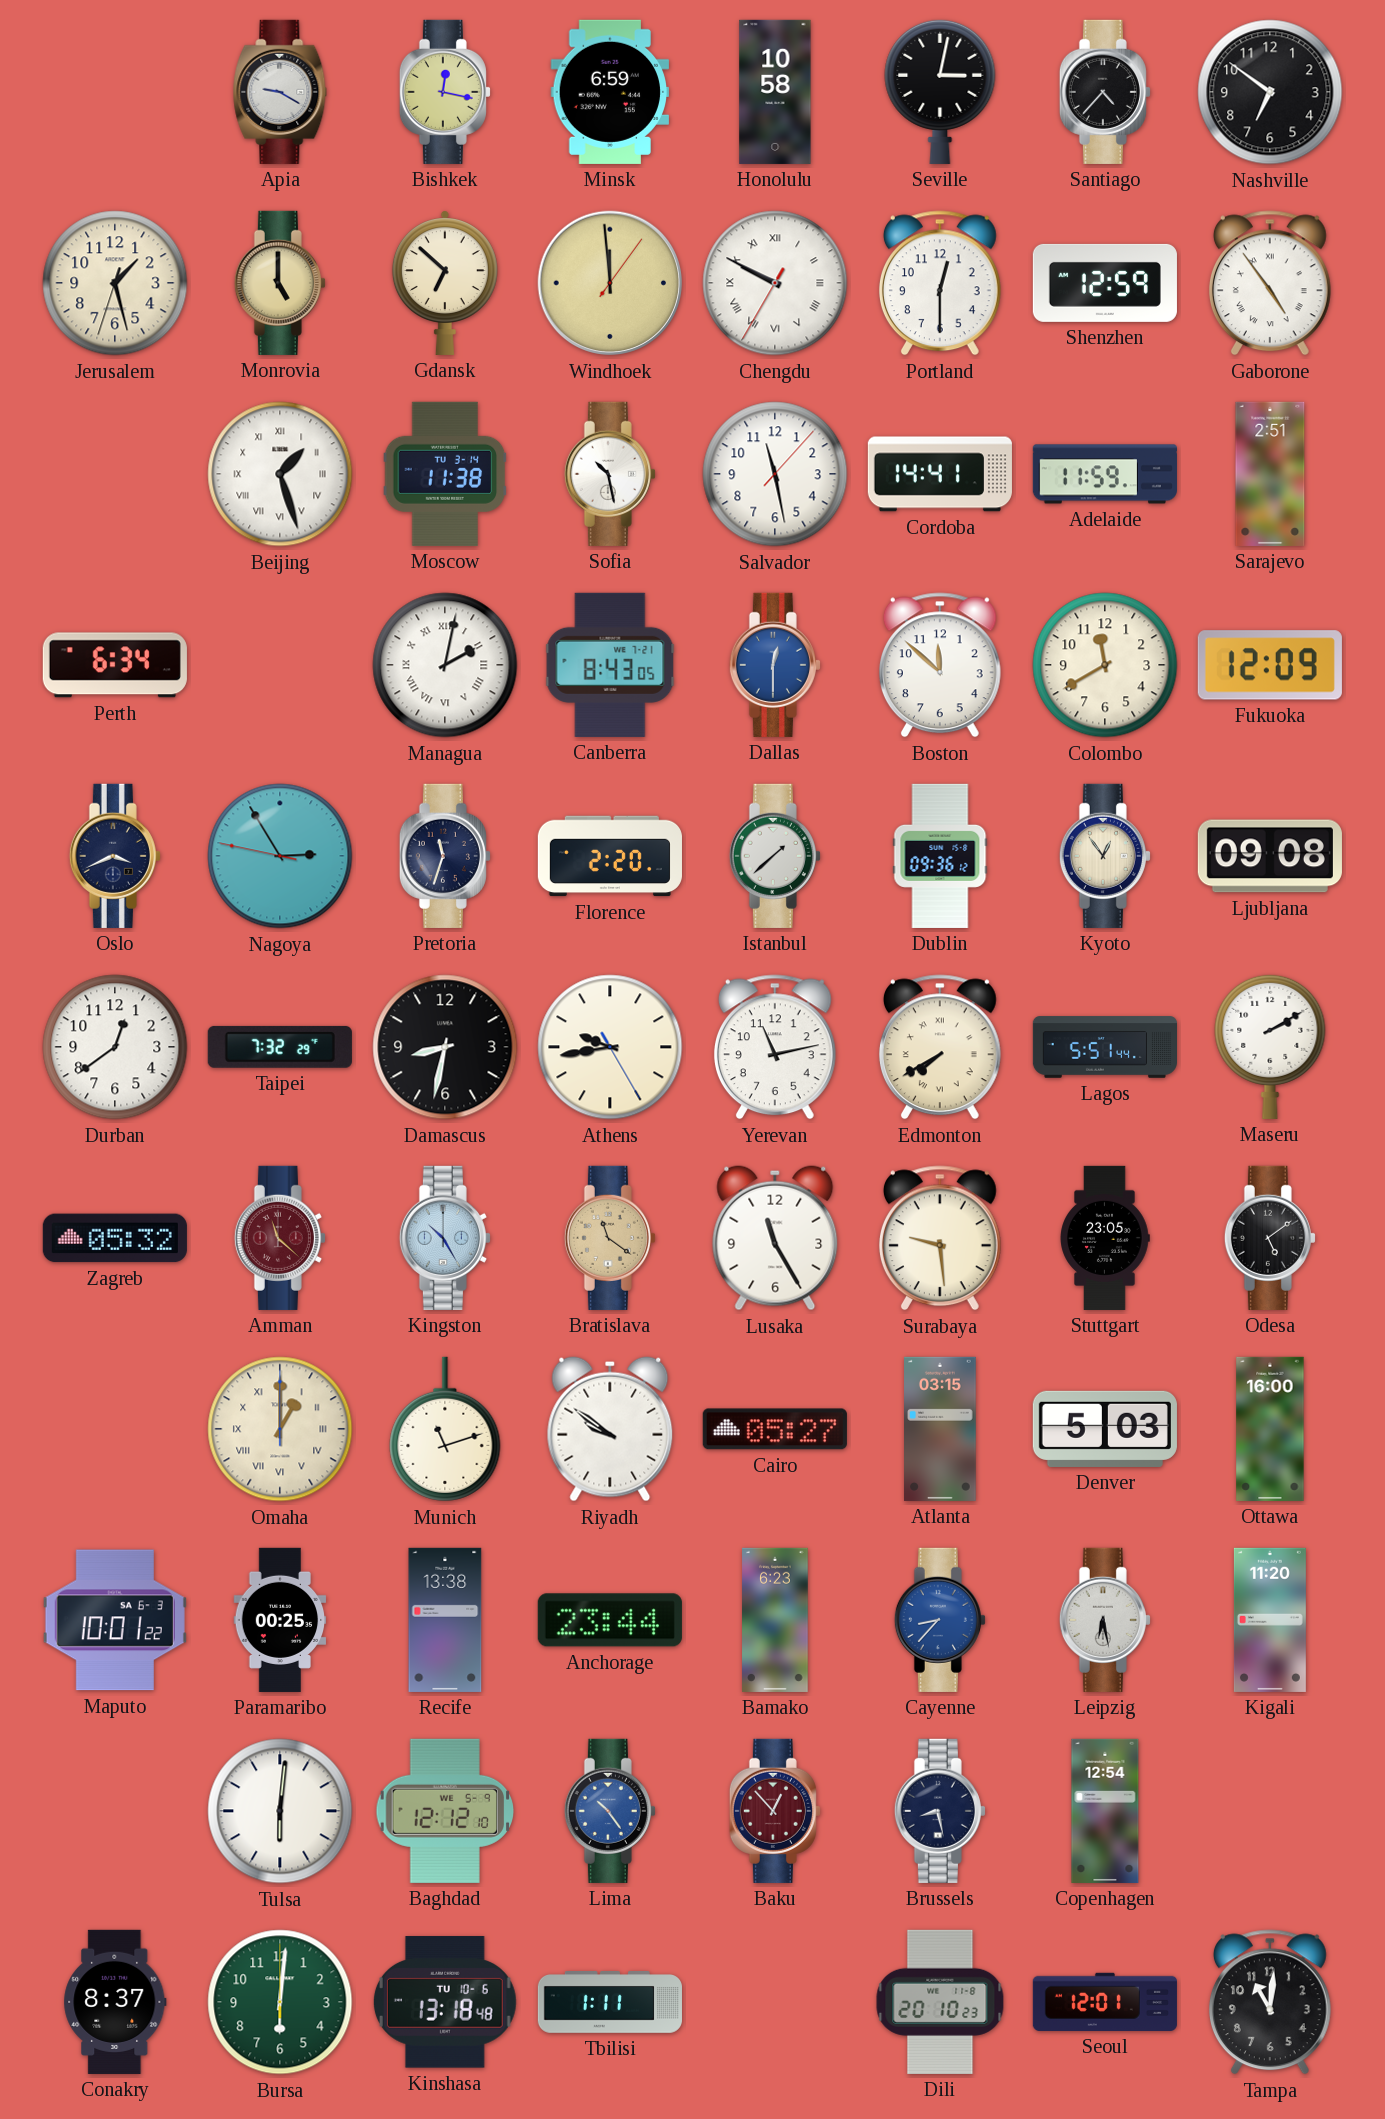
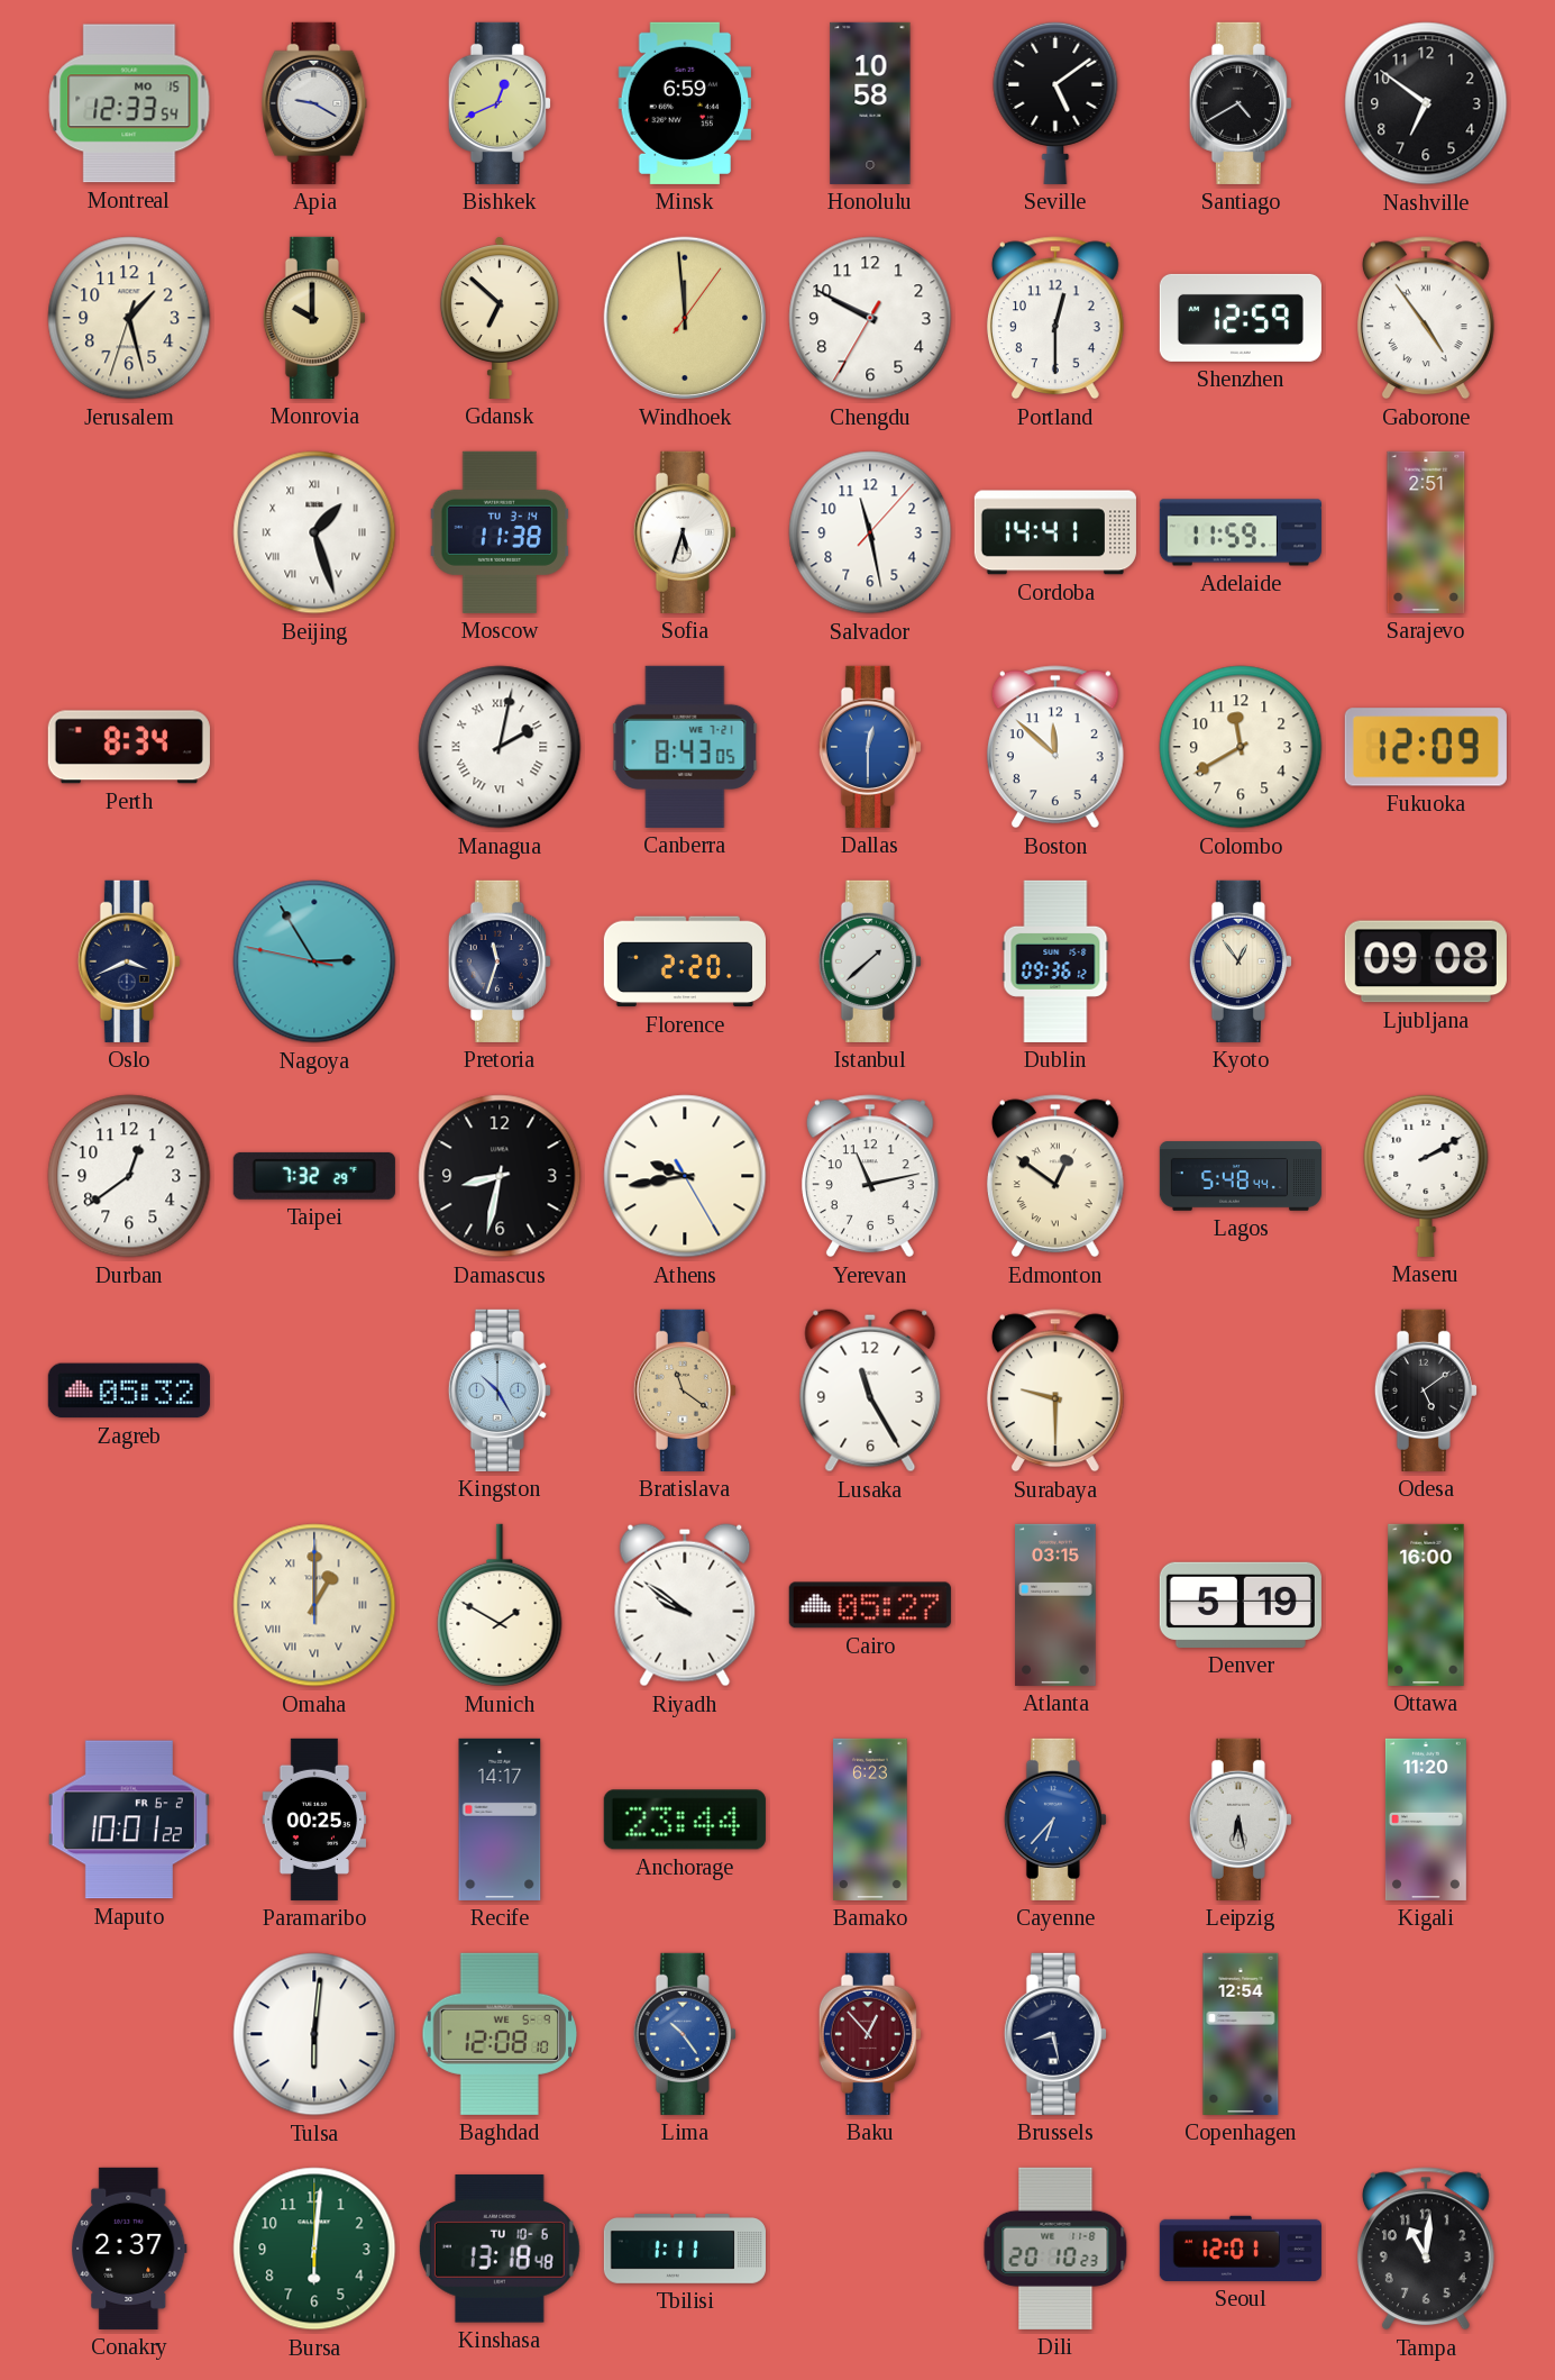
Montreal: none -> 12:33
Bishkek: 12:17 -> 12:41
Seville: 3:02 -> 5:09
Santiago: 4:37 -> 4:40
Monrovia: 5:00 -> 10:00
Chengdu numerals: Roman -> Arabic
Sofia: 10:28 -> 5:33
Perth: 6:34 -> 8:34
Edmonton: 7:40 -> 12:51
Lagos: 5:51 -> 5:48
Amman: 11:22 -> none
Surabaya: 9:29 -> 9:30
Stuttgart: 23:05 -> none
Munich: 11:12 -> 1:50
Denver: 5:03 -> 5:19
Maputo date: SA 6-3 -> FR 6-2
Recife: 13:38 -> 14:17
Cayenne: 8:37 -> 6:37
Baghdad: 12:12 -> 12:08
Conakry: 8:37 -> 2:37
